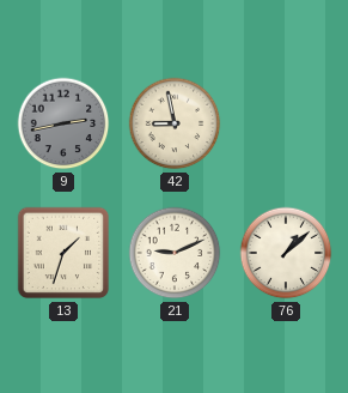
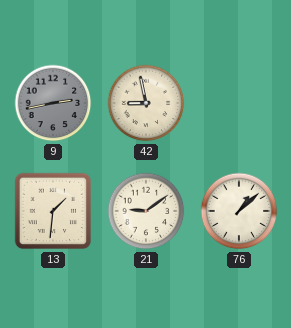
13: 1:33 -> 1:31
21: 9:11 -> 9:09
